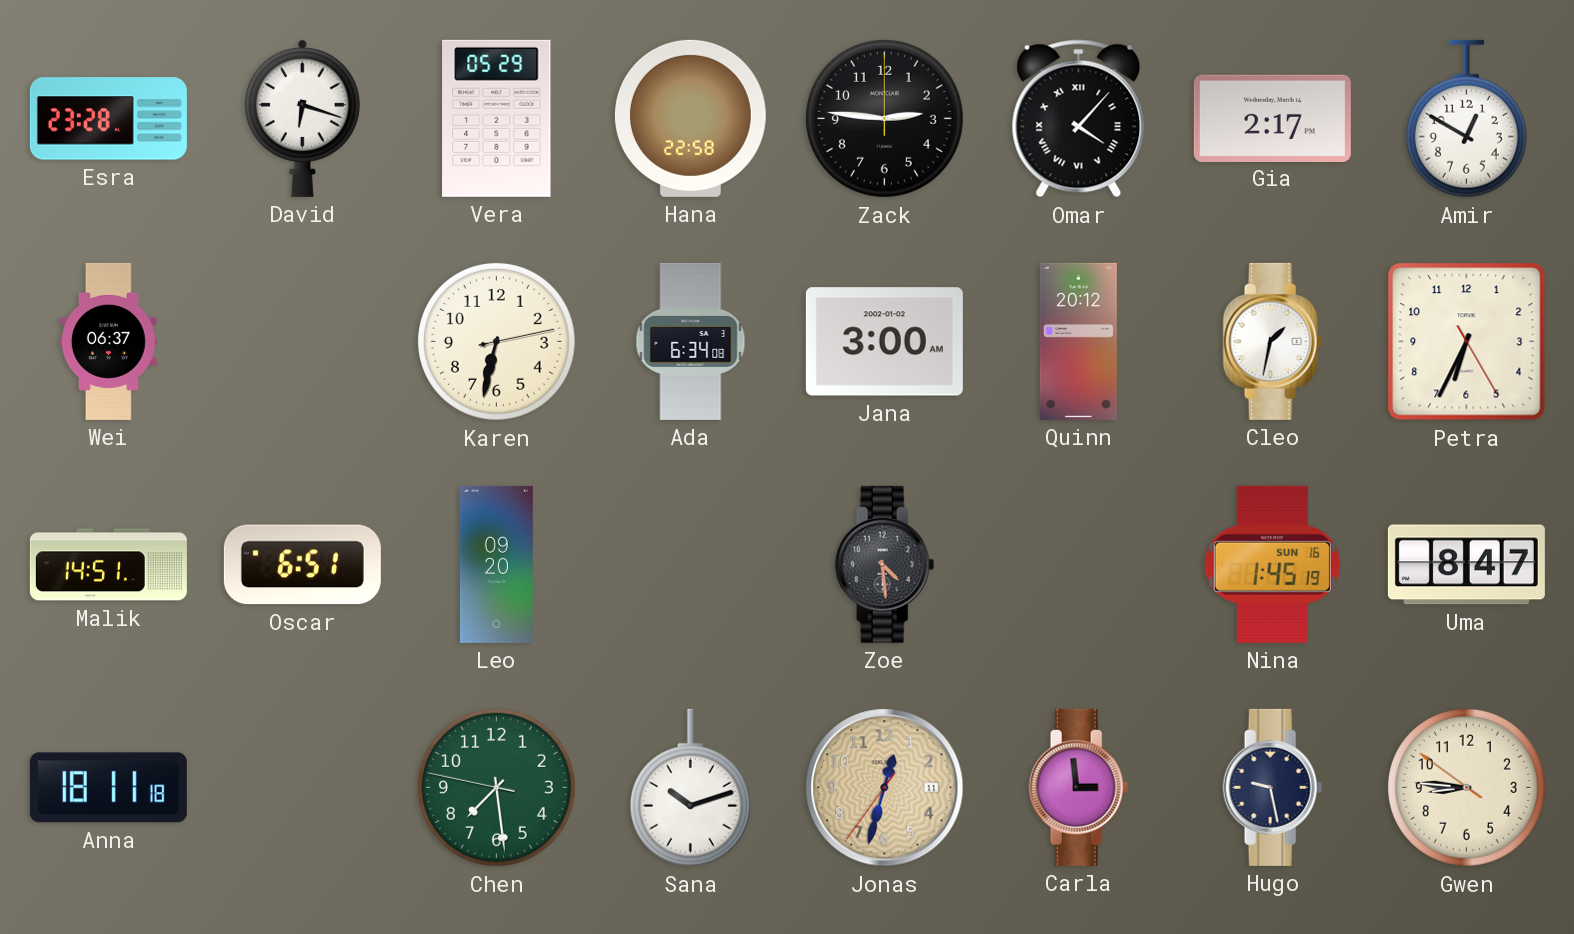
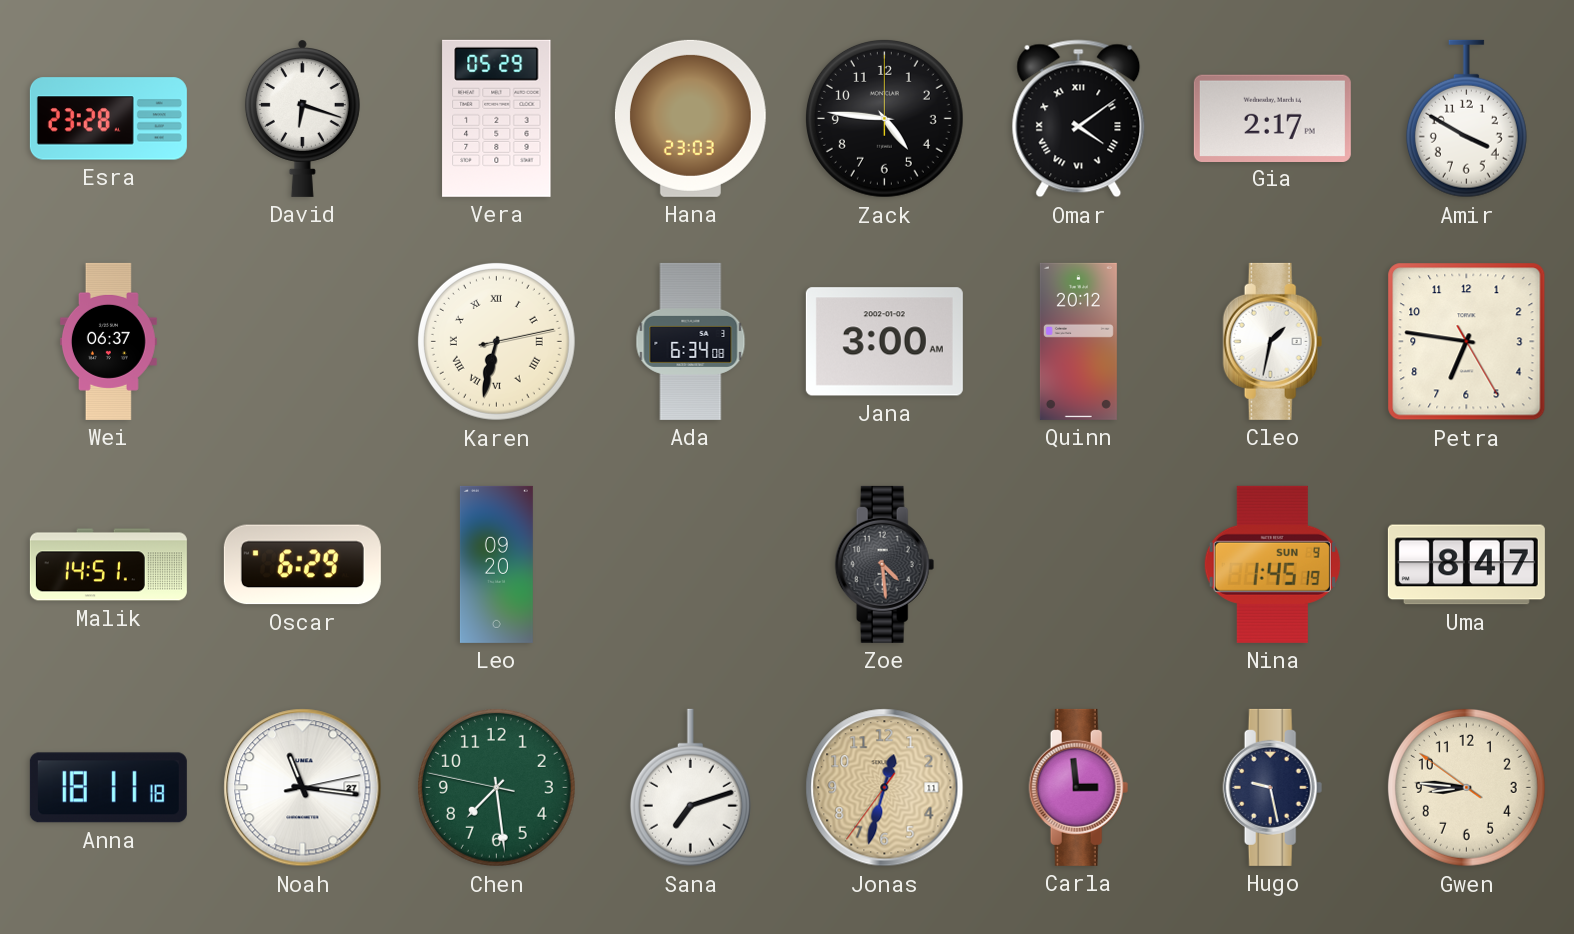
Hana: 22:58 -> 23:03
Zack: 2:46 -> 4:46
Omar: 4:07 -> 4:09
Amir: 12:50 -> 3:50
Karen numerals: Arabic -> Roman
Petra: 6:34 -> 6:46
Oscar: 6:51 -> 6:29
Nina date: SUN 16 -> SUN 9
Noah: none -> 11:16
Sana: 10:12 -> 7:12
